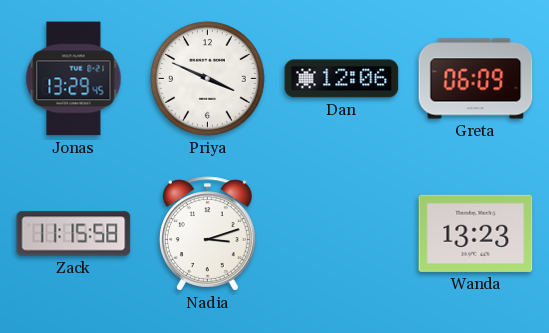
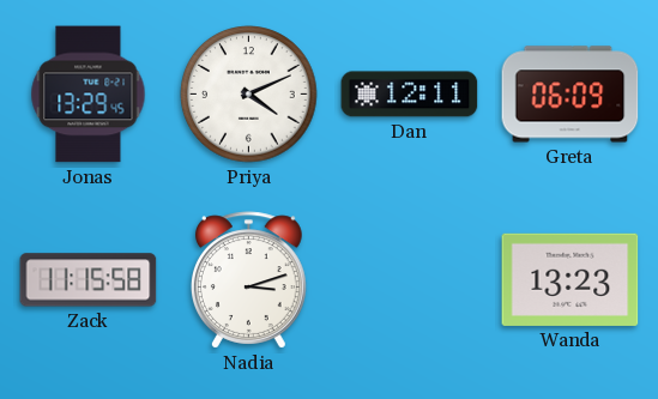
Priya: 3:49 -> 4:11
Dan: 12:06 -> 12:11
